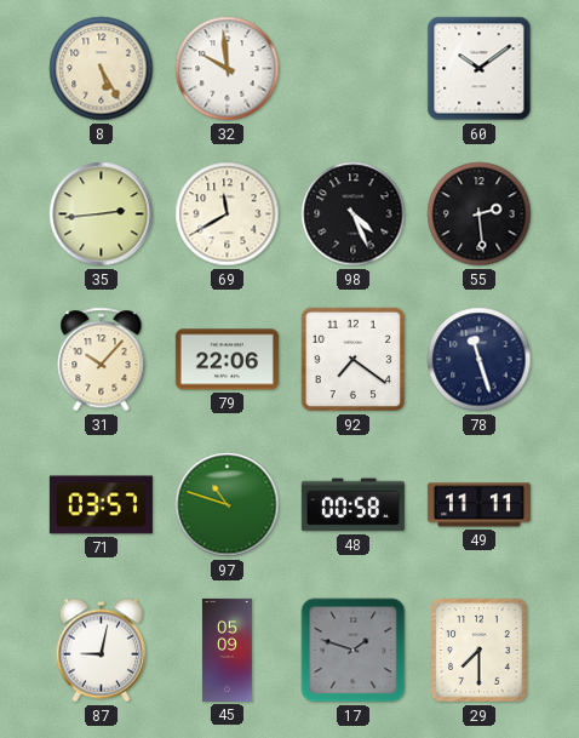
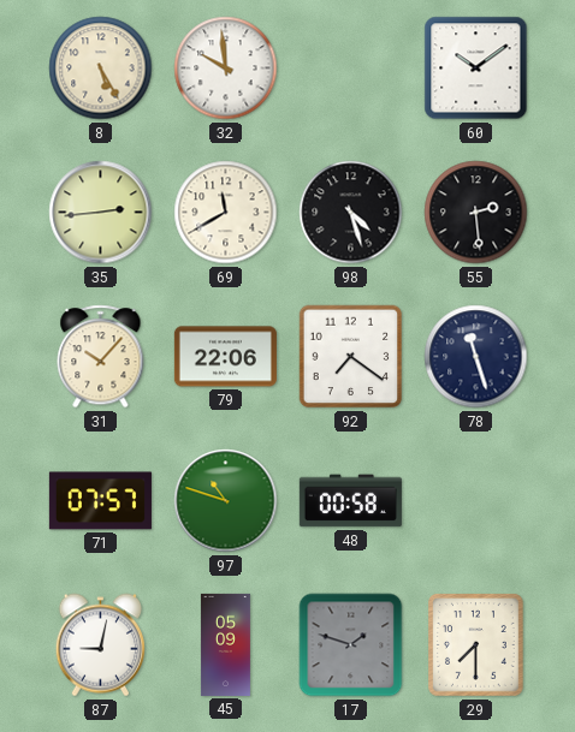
98: 4:26 -> 4:27
71: 03:57 -> 07:57
49: 11:11 -> none
